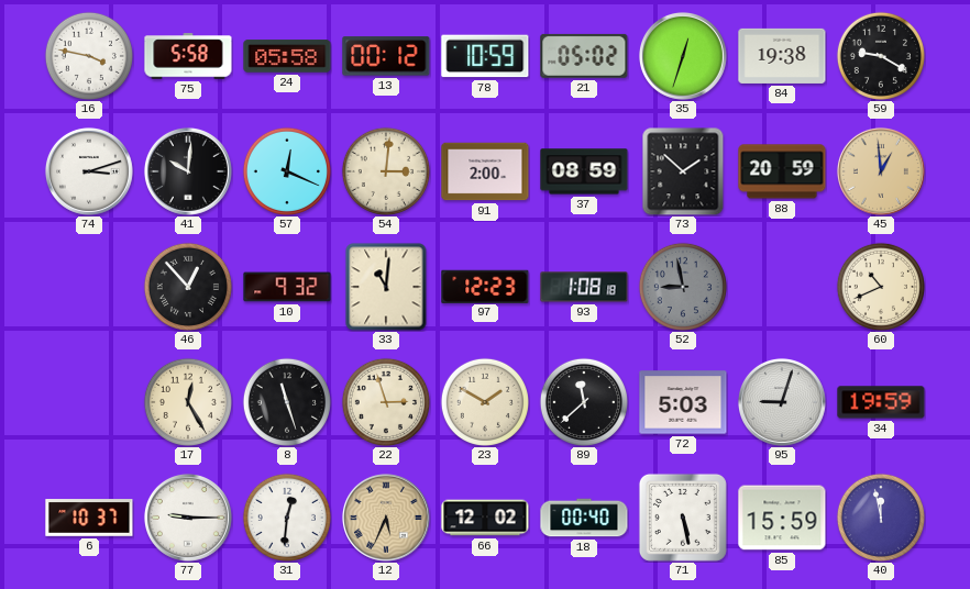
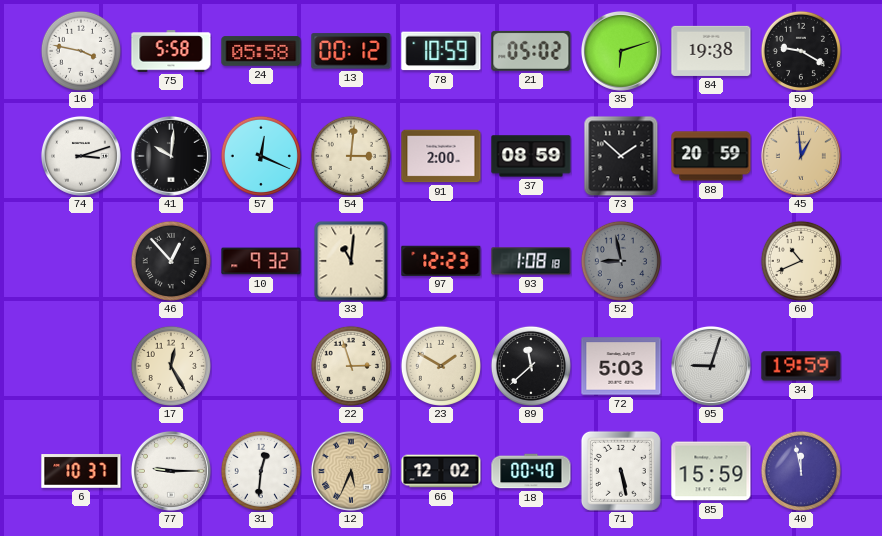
35: 12:33 -> 6:12
8: 11:27 -> none
